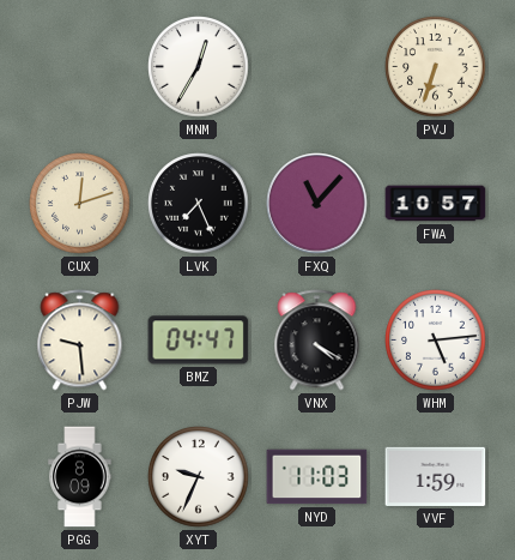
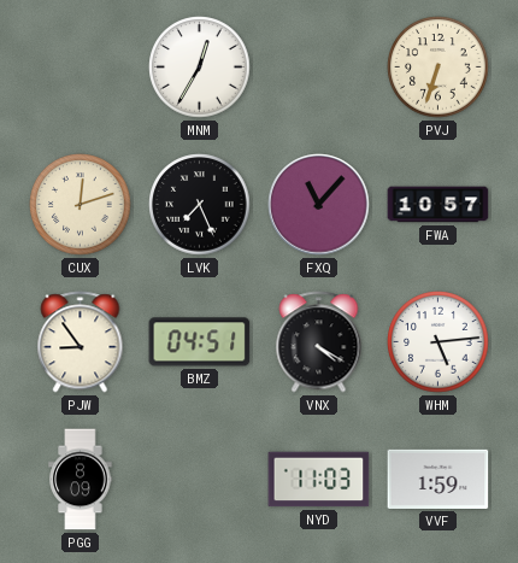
PJW: 9:29 -> 8:54
BMZ: 04:47 -> 04:51
XYT: 9:34 -> none
